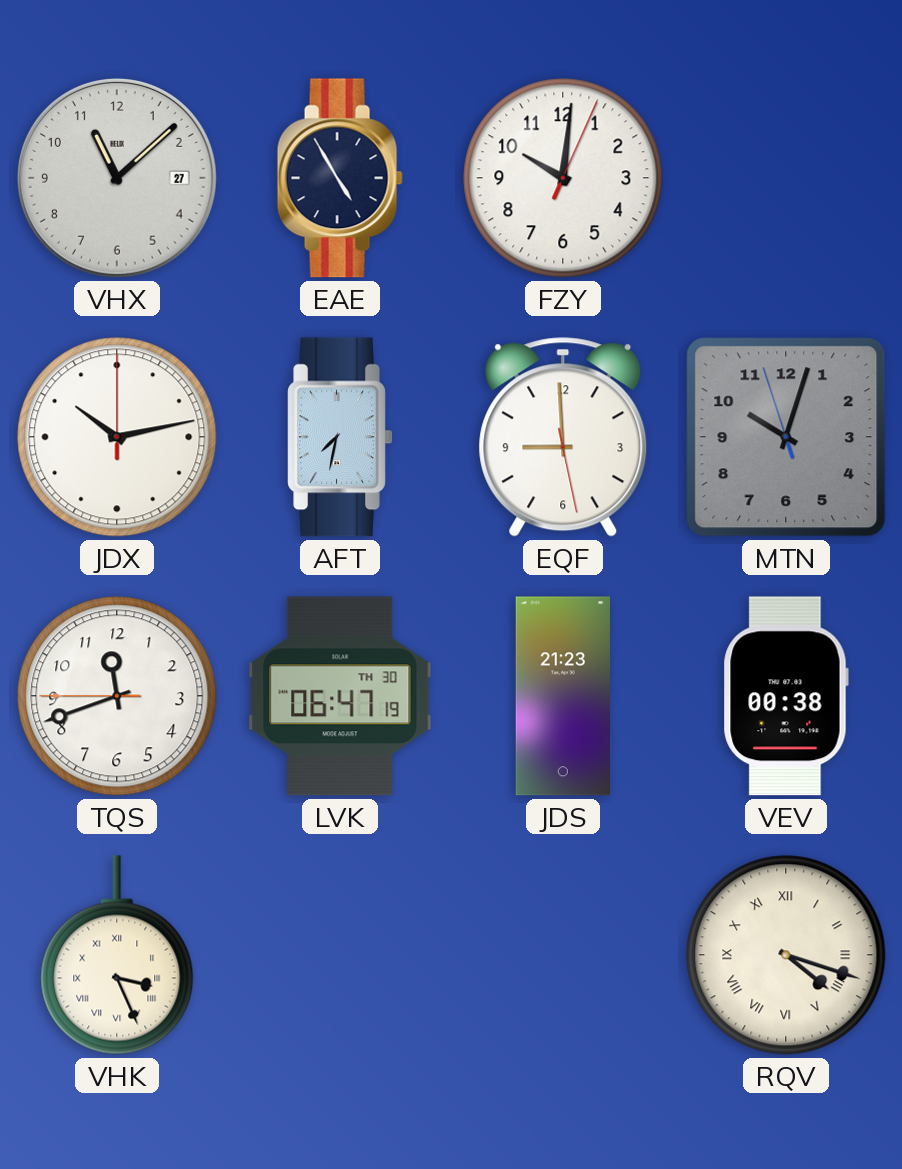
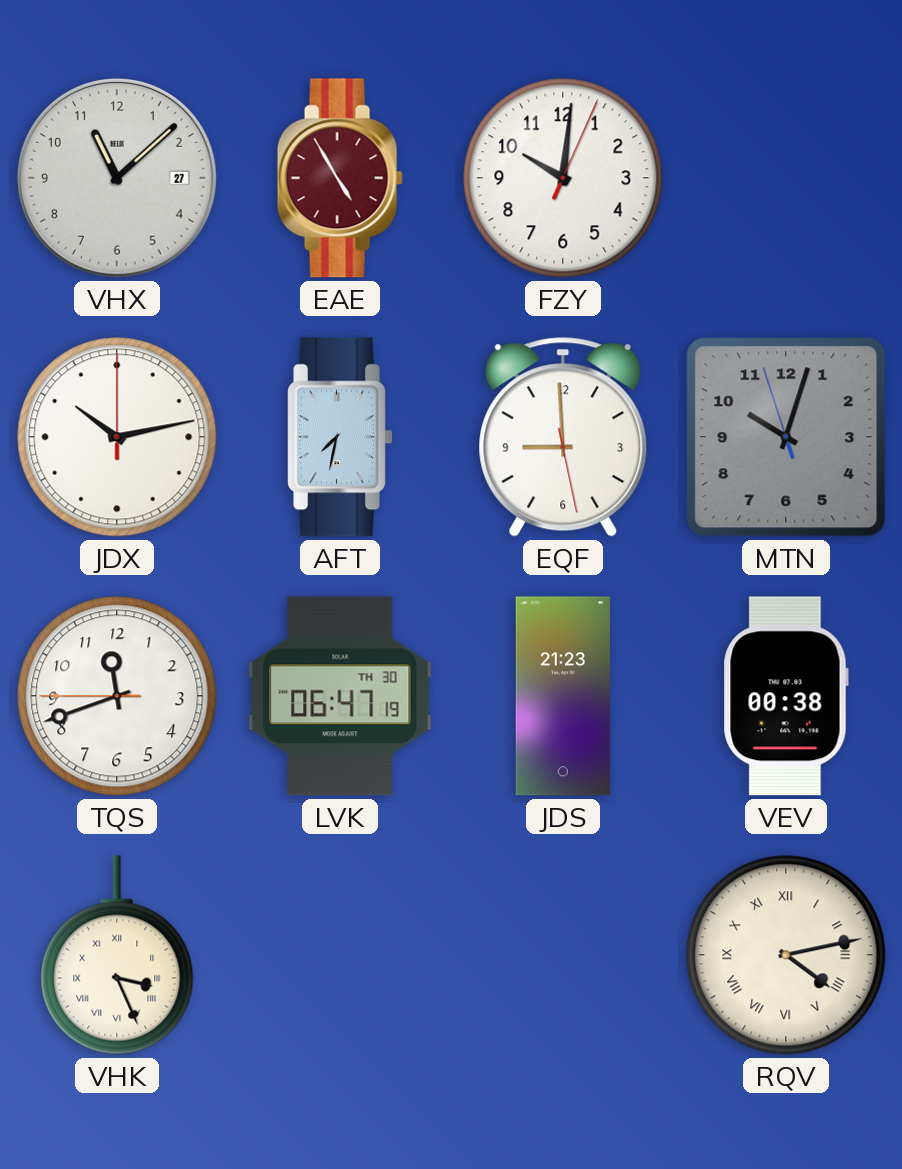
EAE dial: navy -> burgundy
RQV: 4:18 -> 4:13
